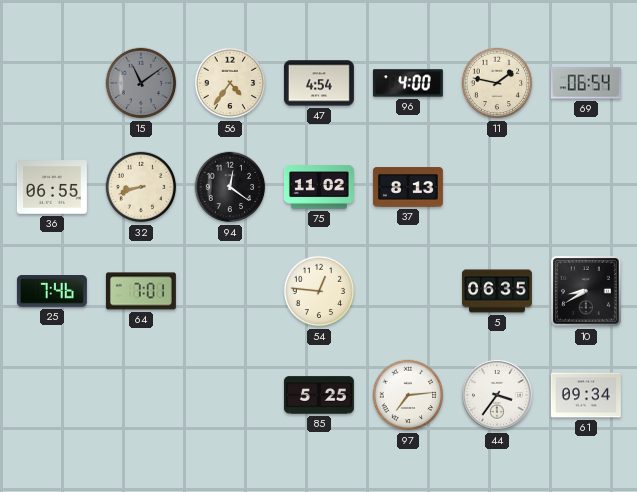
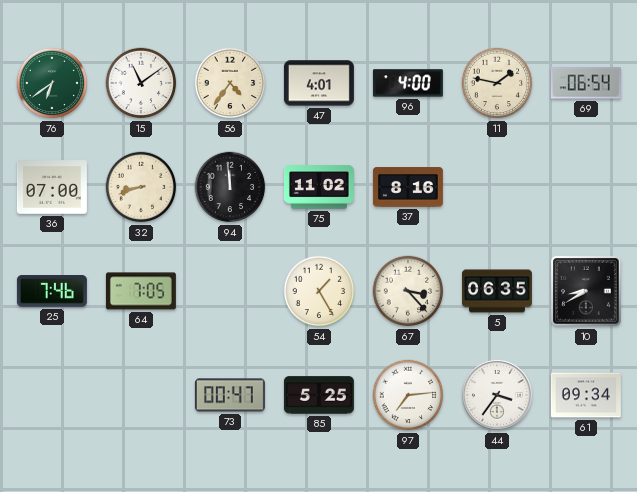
76: none -> 6:39
15 dial: grey -> white
47: 4:54 -> 4:01
36: 06:55 -> 07:00
94: 12:21 -> 11:59
37: 8:13 -> 8:16
64: 7:01 -> 7:05
54: 12:46 -> 1:25
67: none -> 3:23
73: none -> 00:47
